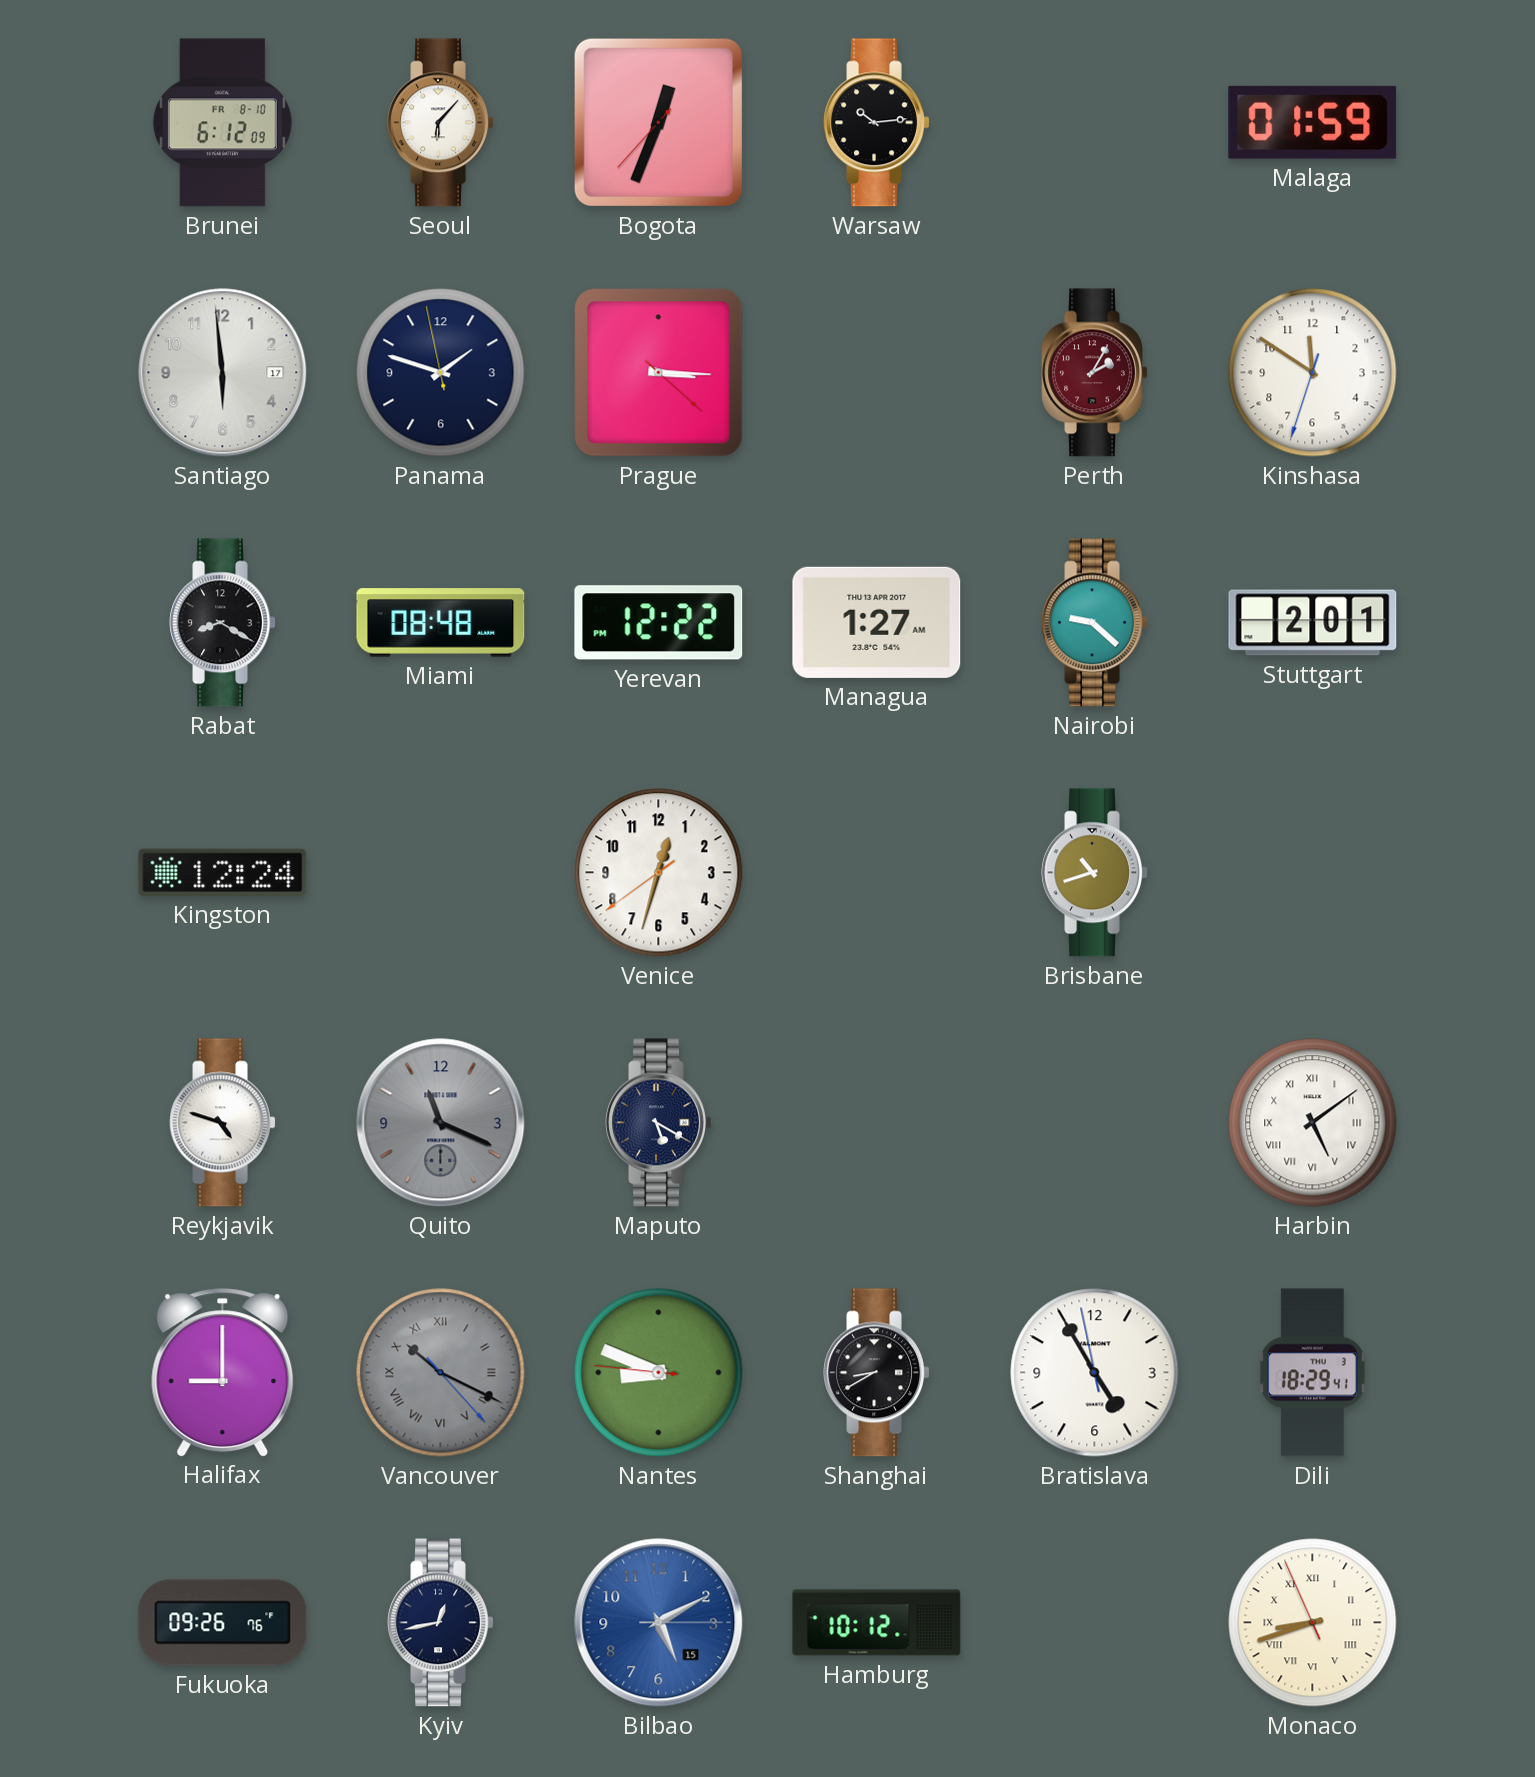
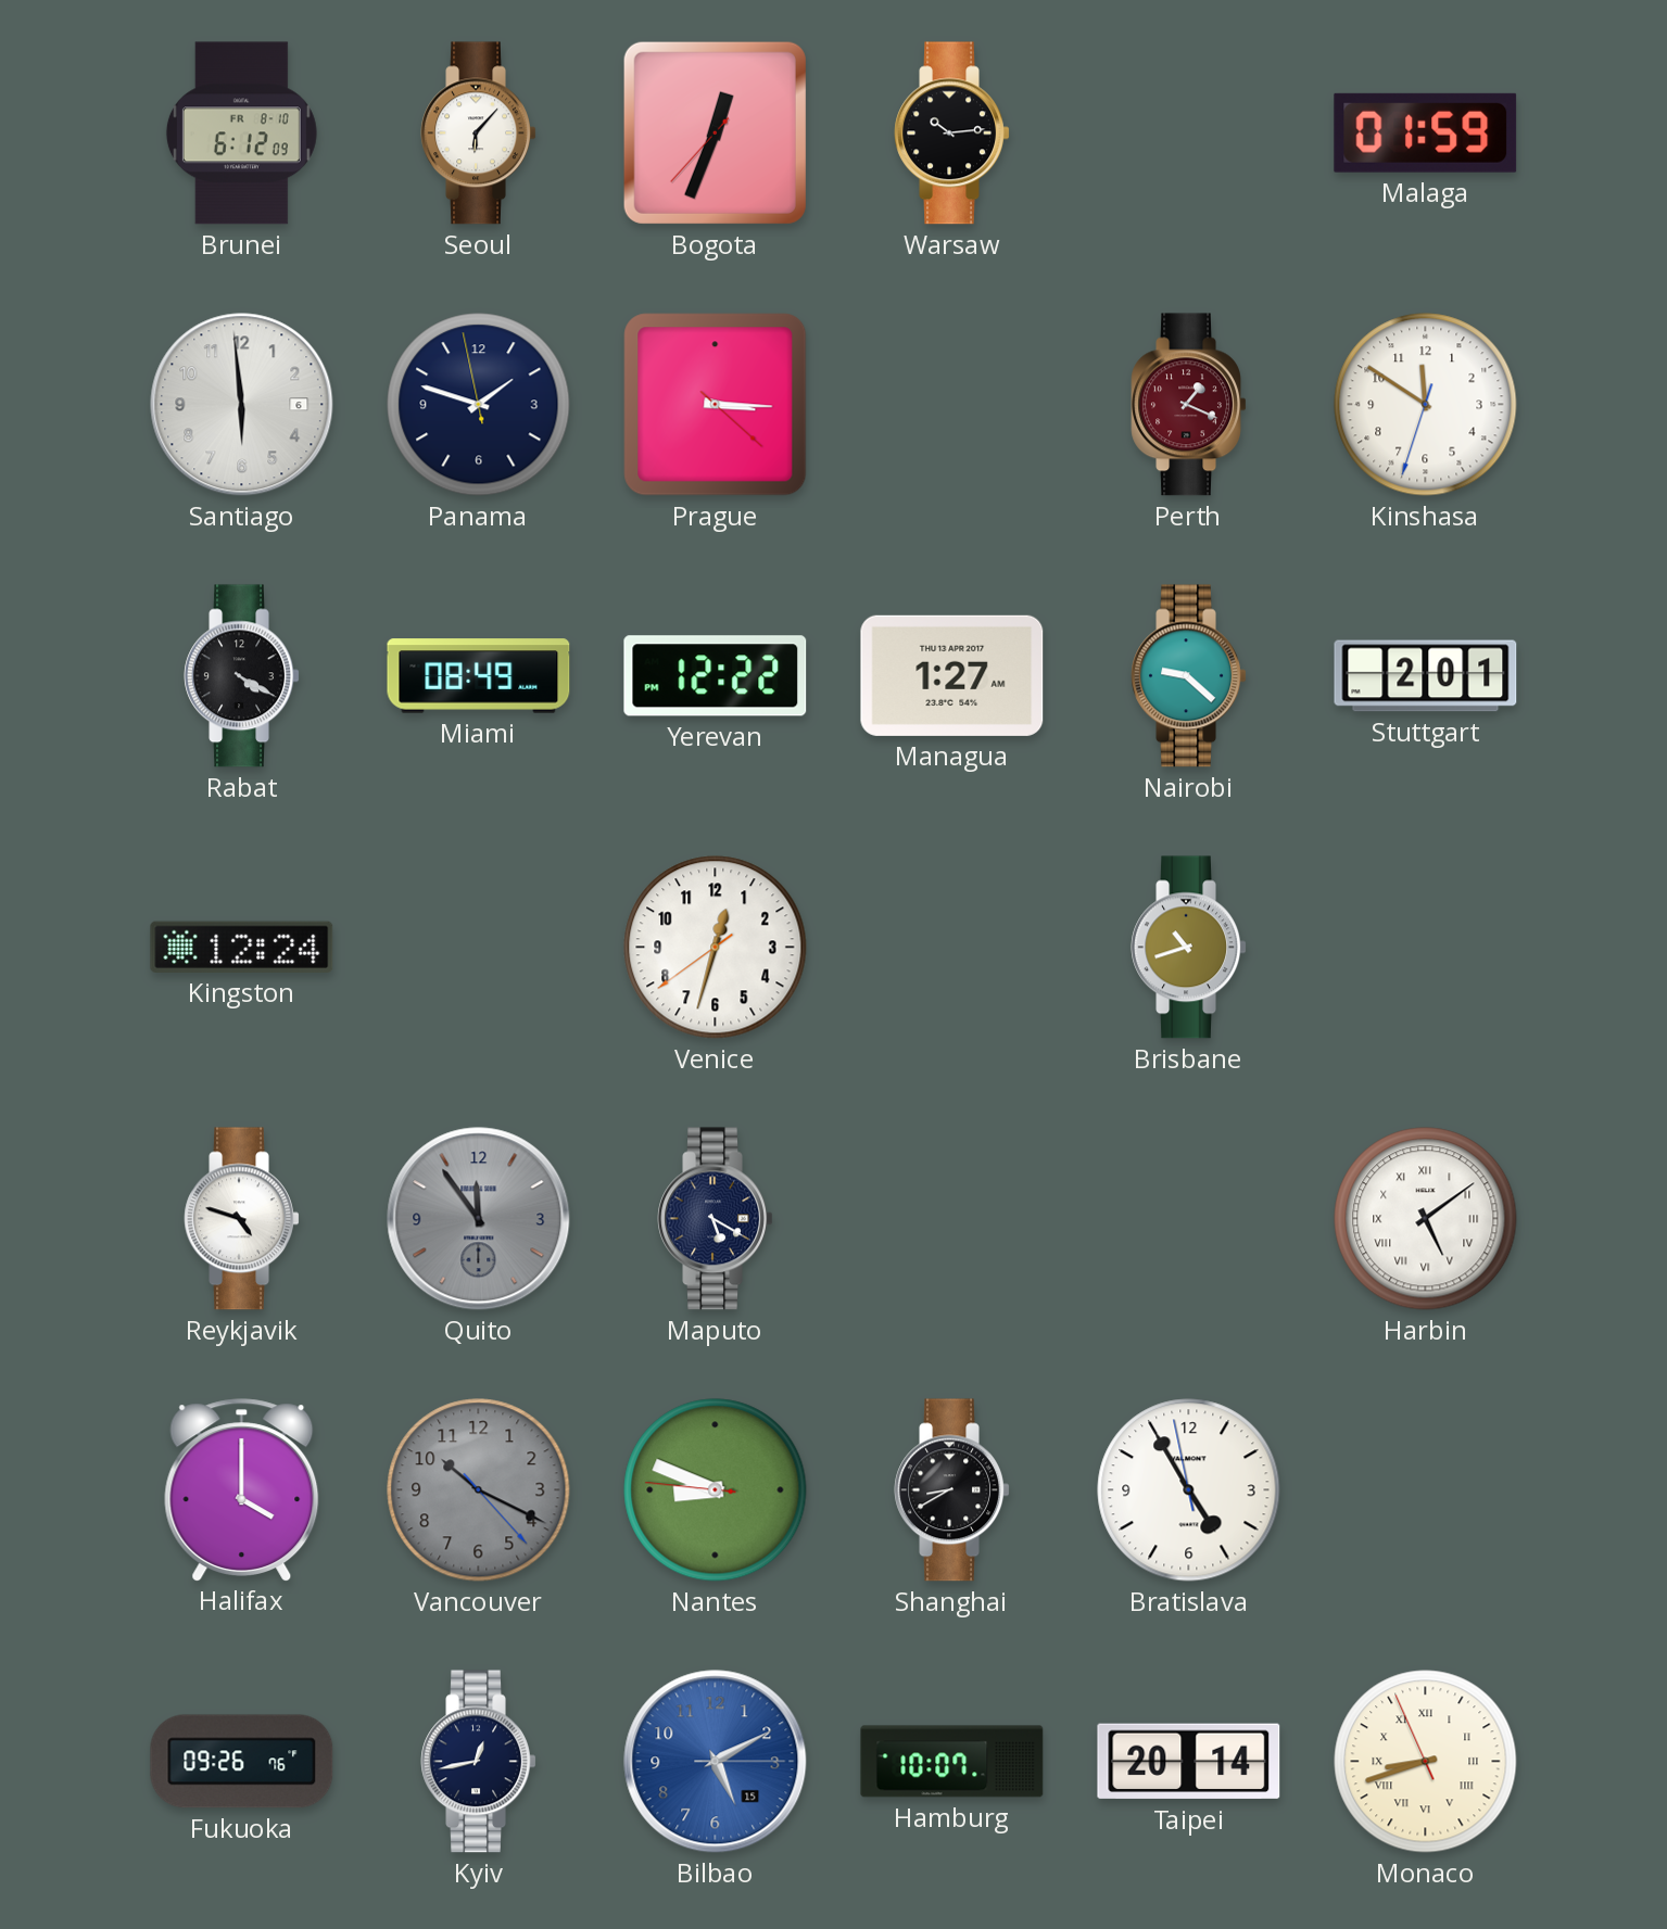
Santiago date: 17 -> 6
Perth: 2:05 -> 1:19
Rabat: 8:20 -> 4:20
Miami: 08:48 -> 08:49
Quito: 11:19 -> 11:54
Halifax: 9:00 -> 4:00
Vancouver numerals: Roman -> Arabic
Dili: 18:29 -> none
Hamburg: 10:12 -> 10:07
Taipei: none -> 20:14
